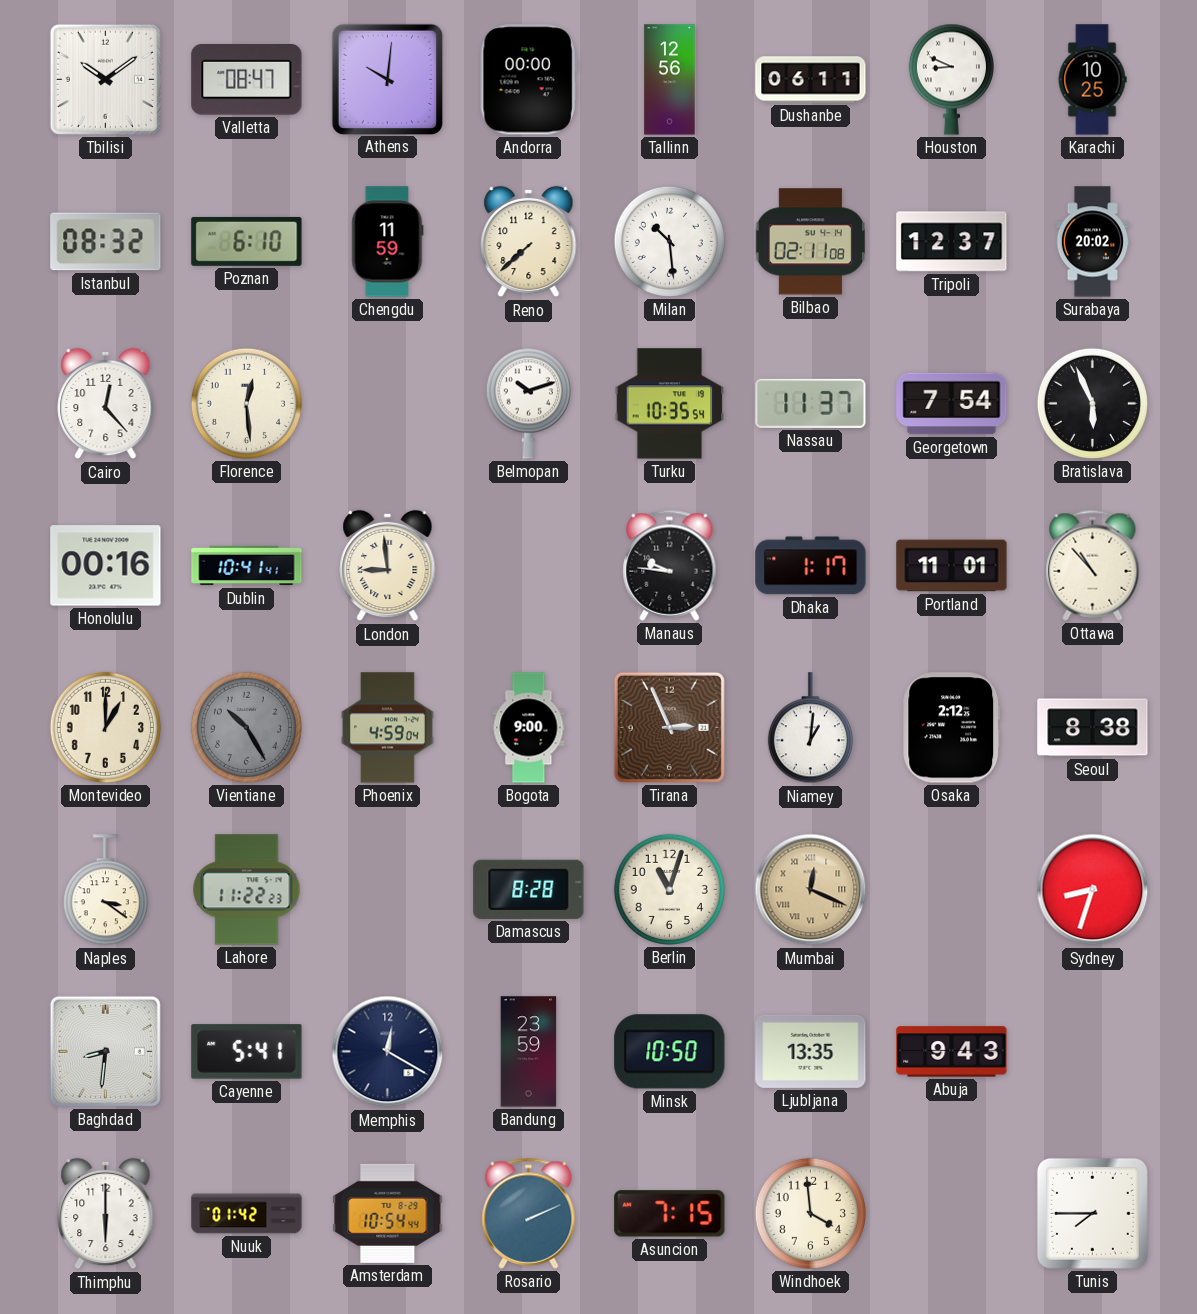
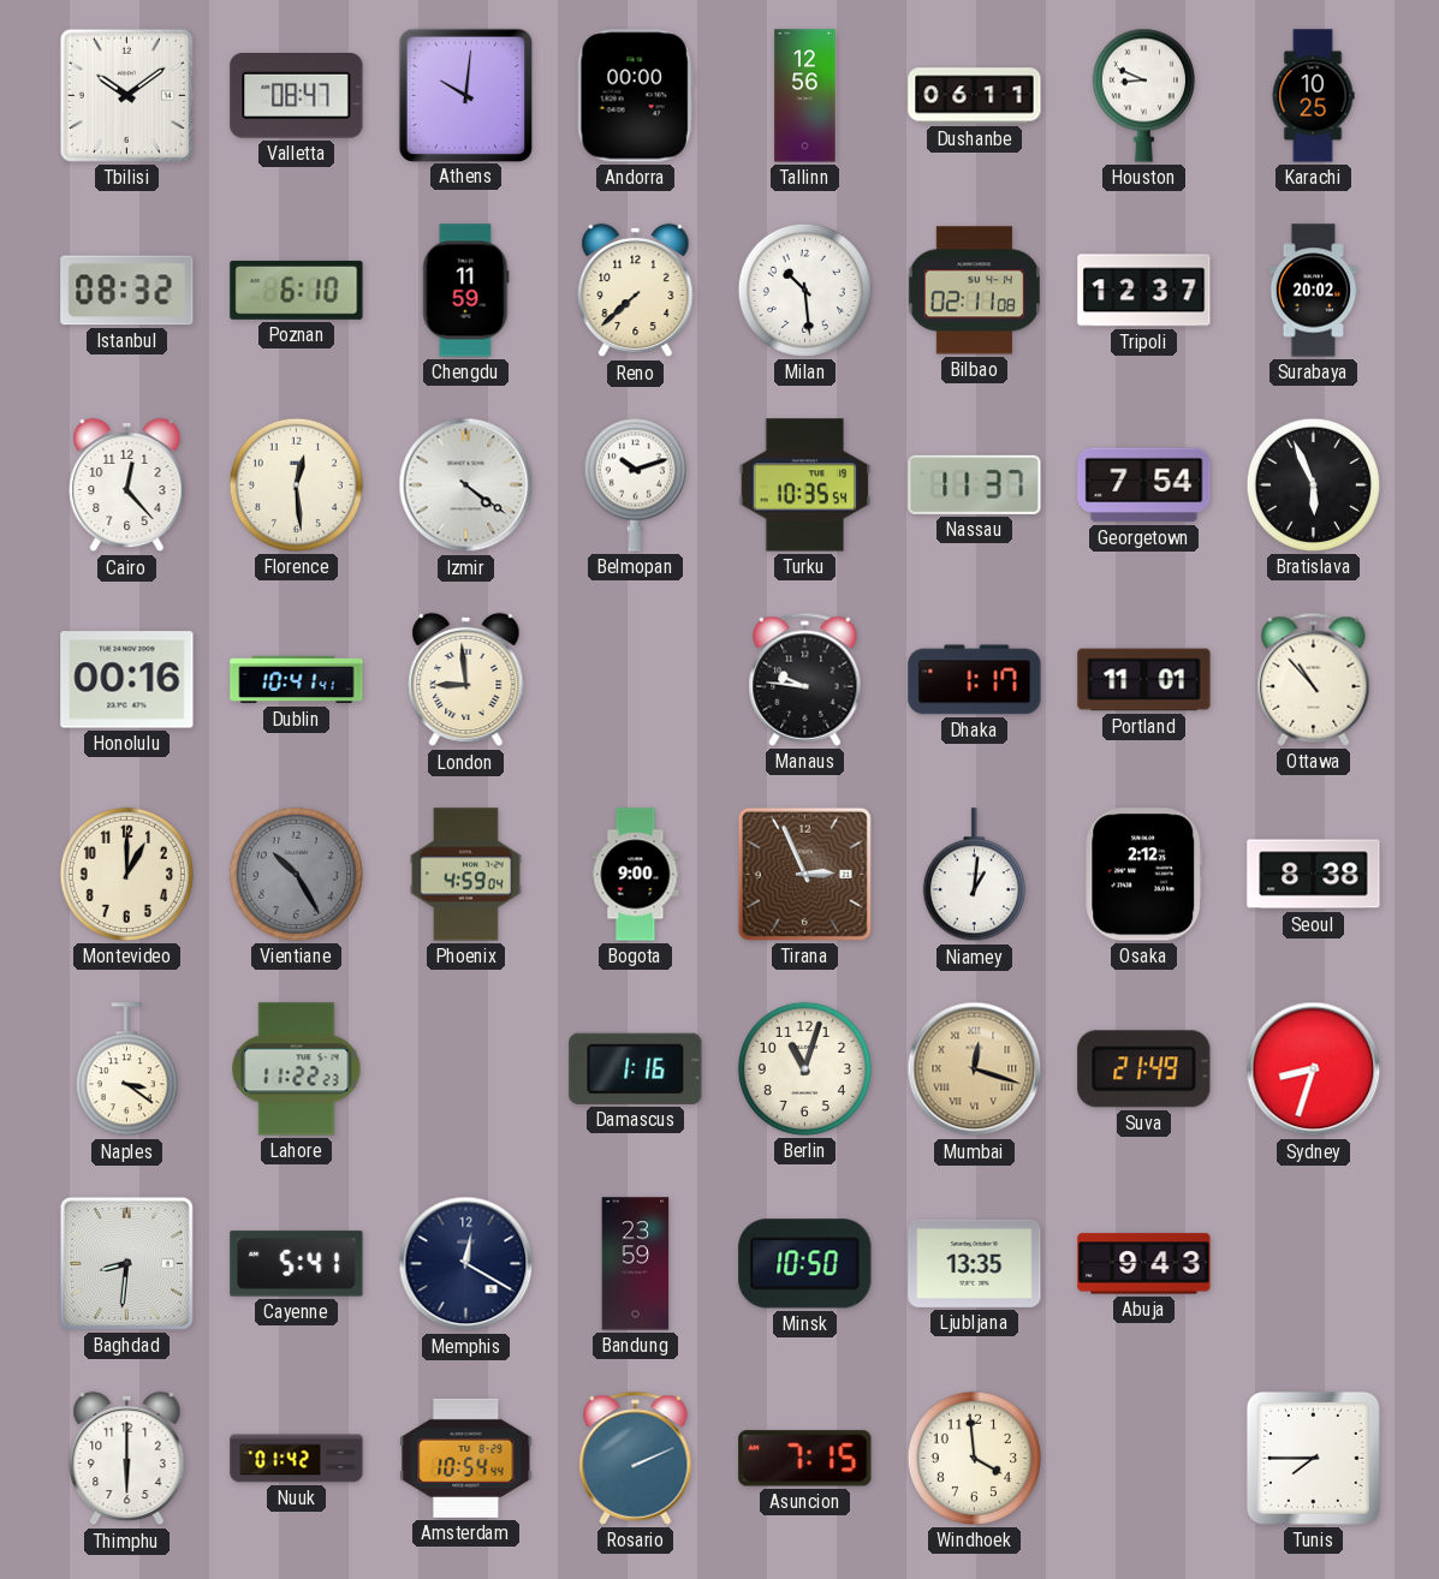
Izmir: none -> 4:21
Damascus: 8:28 -> 1:16
Mumbai: 12:19 -> 12:18
Suva: none -> 21:49
